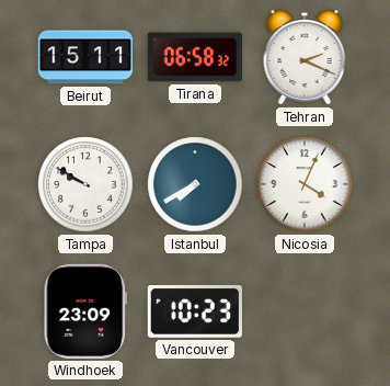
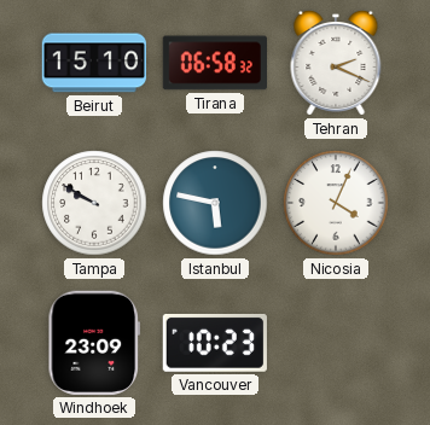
Beirut: 15:11 -> 15:10
Istanbul: 7:40 -> 5:47
